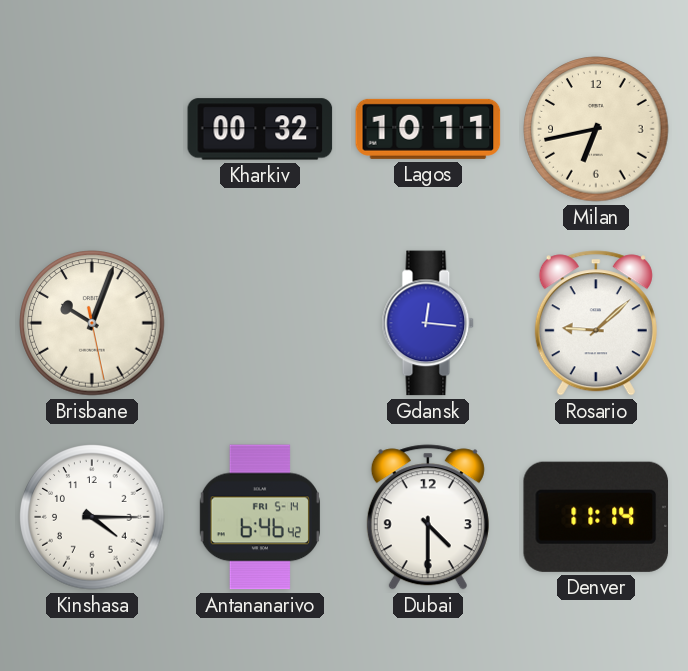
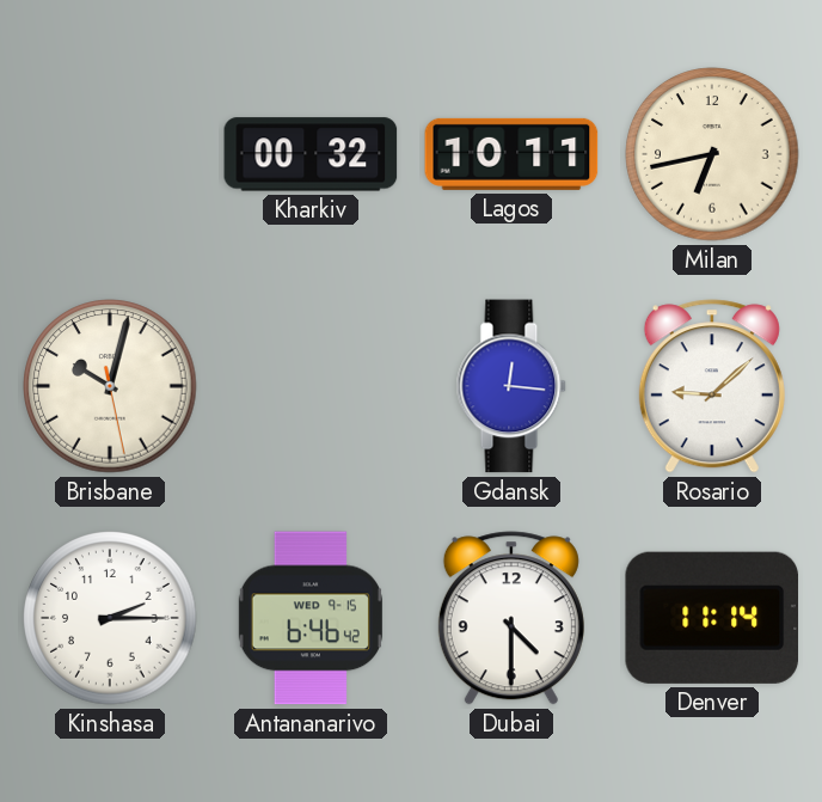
Brisbane: 10:03 -> 10:02
Kinshasa: 4:15 -> 2:15
Antananarivo date: FRI 5-14 -> WED 9-15
